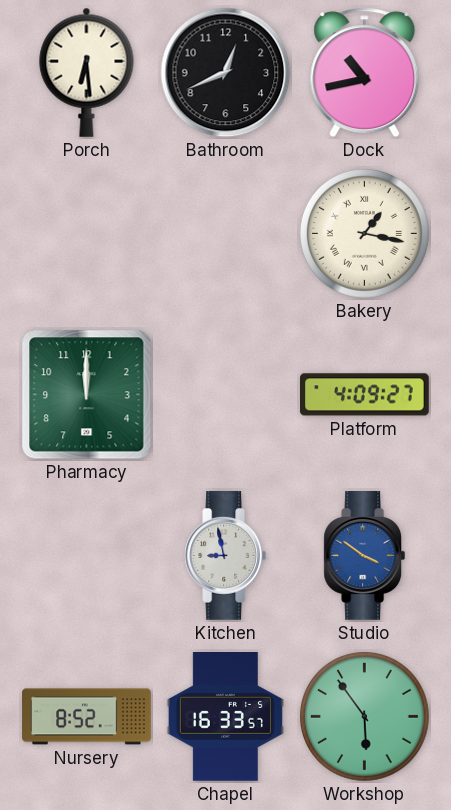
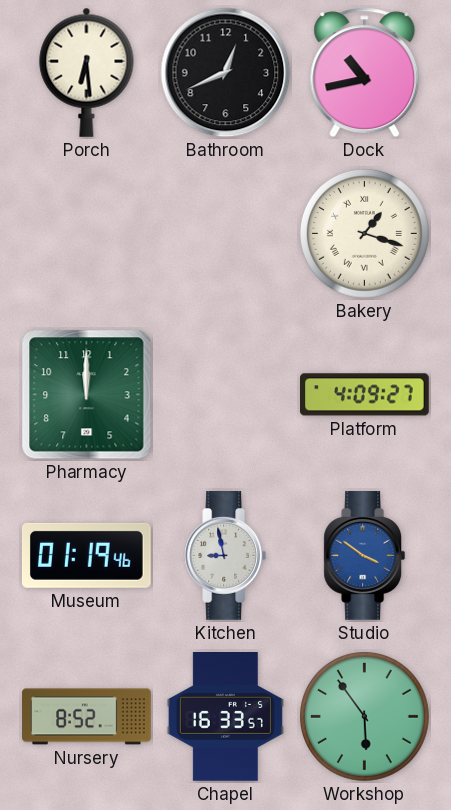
Bakery: 1:17 -> 1:18
Museum: none -> 01:19
